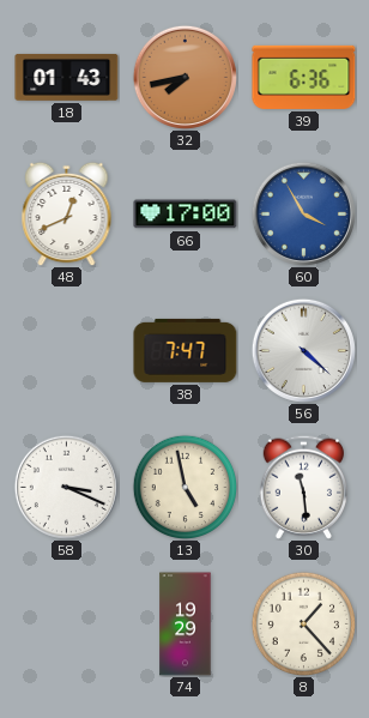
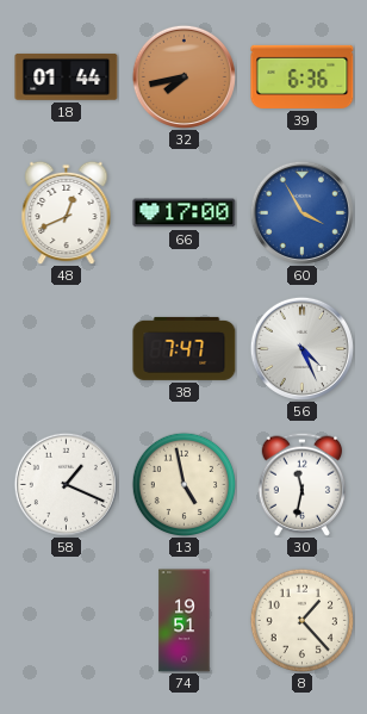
18: 01:43 -> 01:44
56: 4:22 -> 4:26
58: 3:19 -> 1:19
30: 11:29 -> 11:32
74: 19:29 -> 19:51
